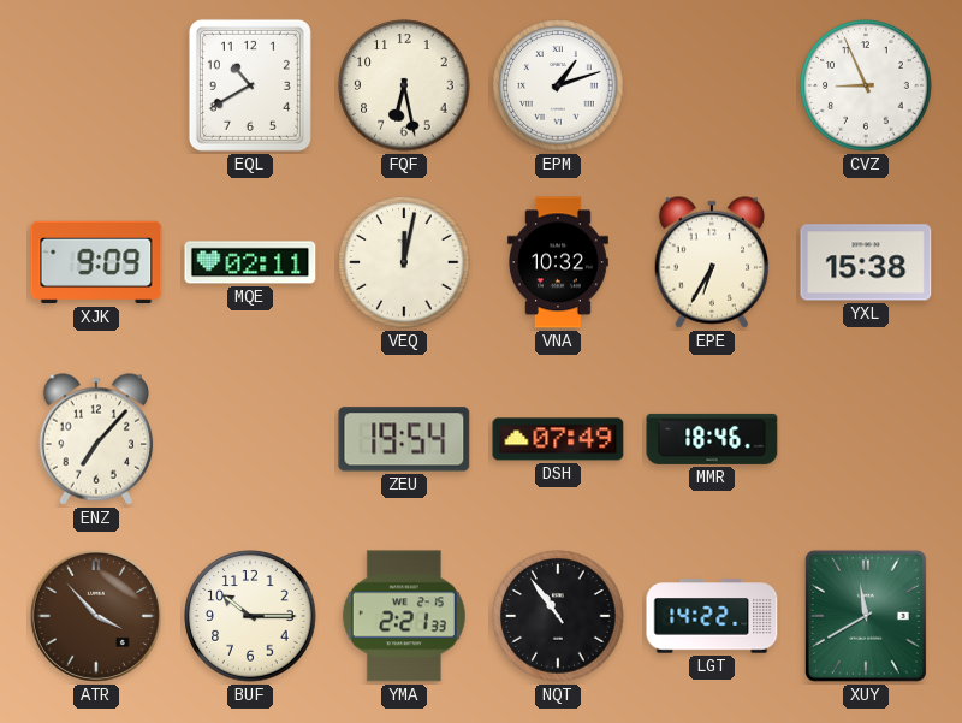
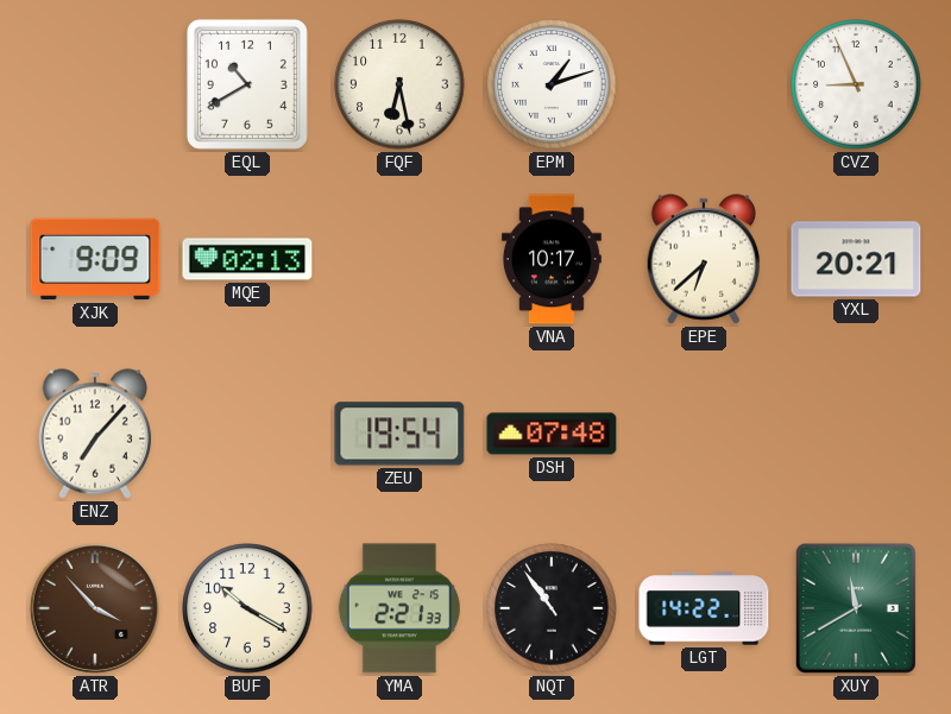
MQE: 02:11 -> 02:13
VEQ: 12:02 -> none
VNA: 10:32 -> 10:17
EPE: 6:35 -> 6:38
YXL: 15:38 -> 20:21
DSH: 07:49 -> 07:48
MMR: 18:46 -> none
BUF: 10:15 -> 10:20
